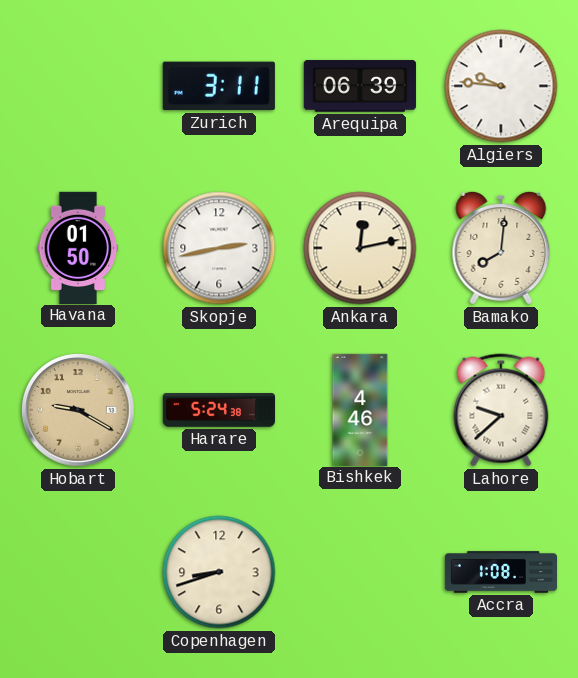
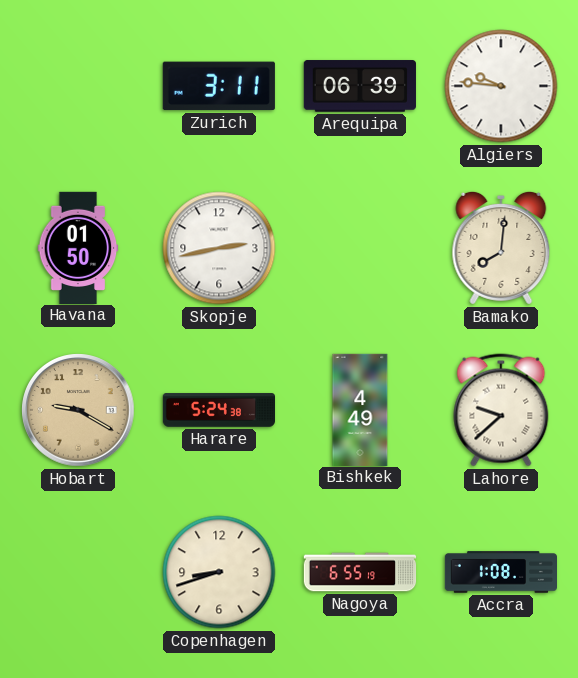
Ankara: 12:13 -> none
Bishkek: 4:46 -> 4:49
Nagoya: none -> 6:55
